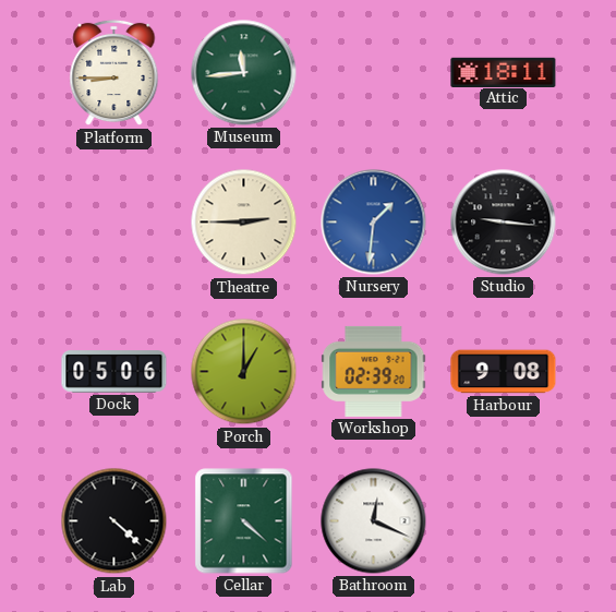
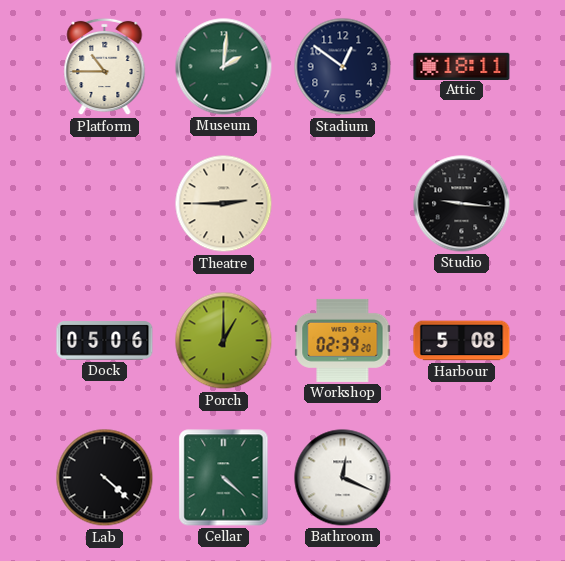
Platform: 8:45 -> 10:45
Museum: 11:44 -> 2:01
Stadium: none -> 12:51
Nursery: 1:31 -> none
Harbour: 9:08 -> 5:08
